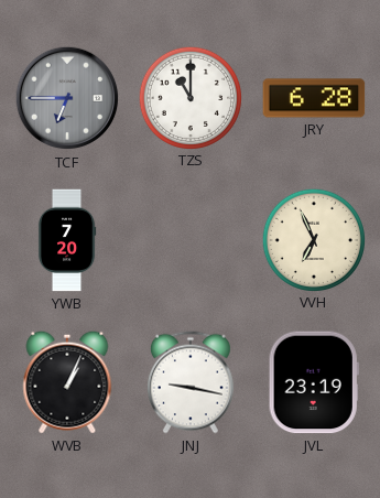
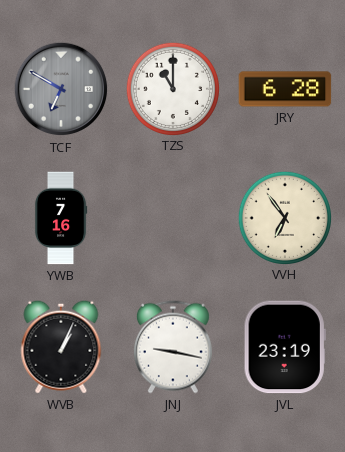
TCF: 6:45 -> 6:50
YWB: 7:20 -> 7:16
VVH: 6:56 -> 6:54
